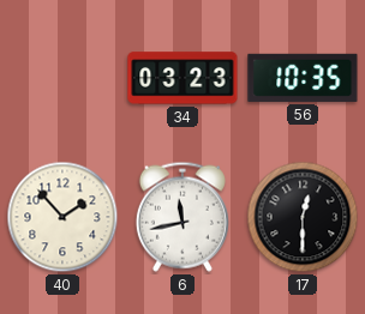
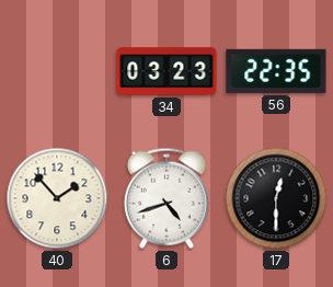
56: 10:35 -> 22:35
6: 11:43 -> 4:42
